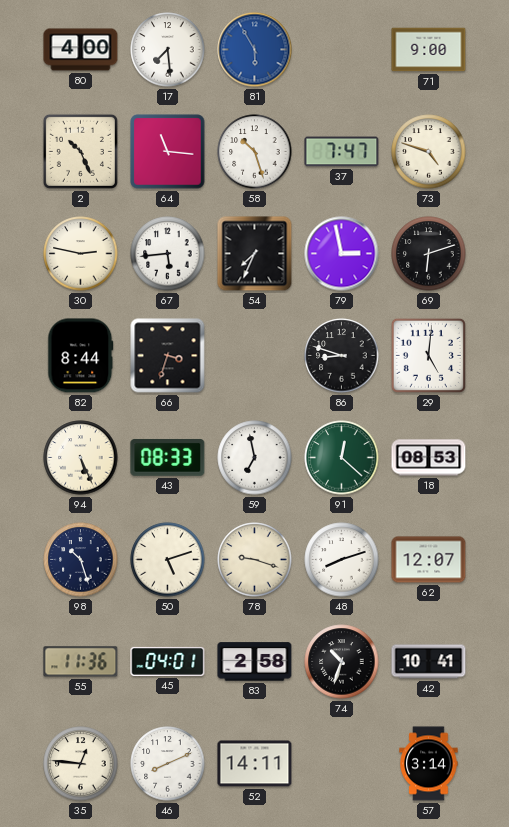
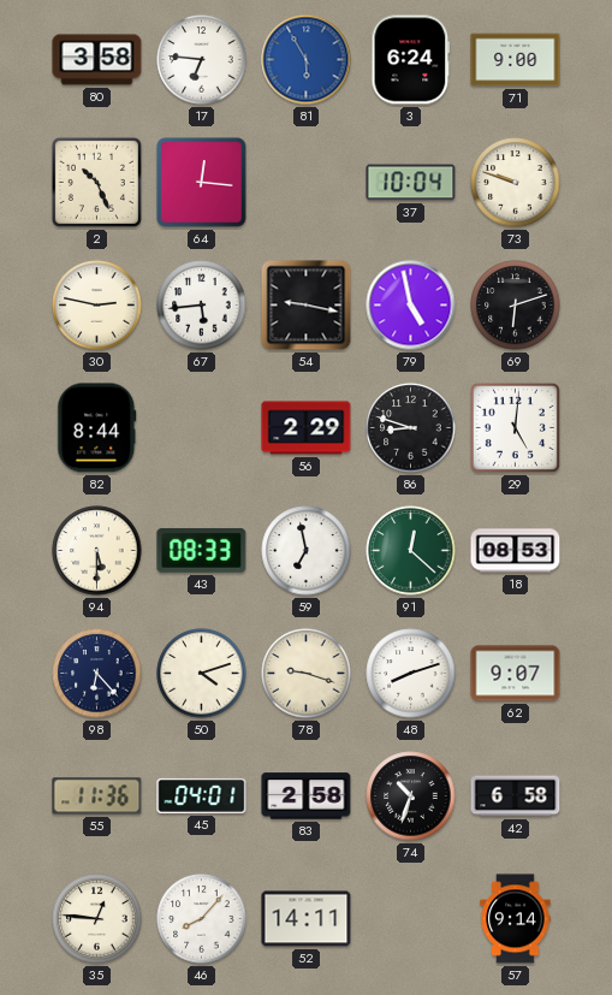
80: 4:00 -> 3:58
17: 7:29 -> 6:46
3: none -> 6:24
64: 11:16 -> 12:16
58: 10:27 -> none
37: 7:47 -> 10:04
73: 4:48 -> 9:48
54: 7:34 -> 9:17
79: 2:58 -> 4:58
66: 3:33 -> none
56: none -> 2:29
94: 5:26 -> 5:30
98: 10:27 -> 6:23
50: 5:12 -> 4:12
62: 12:07 -> 9:07
42: 10:41 -> 6:58
46: 8:11 -> 8:07
57: 3:14 -> 9:14
